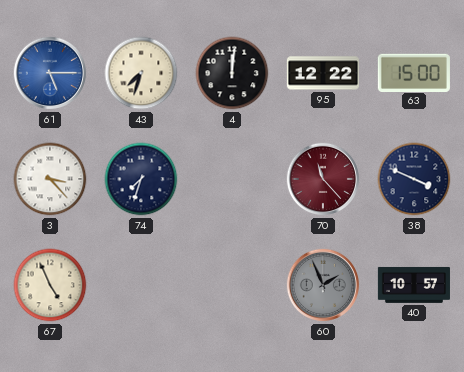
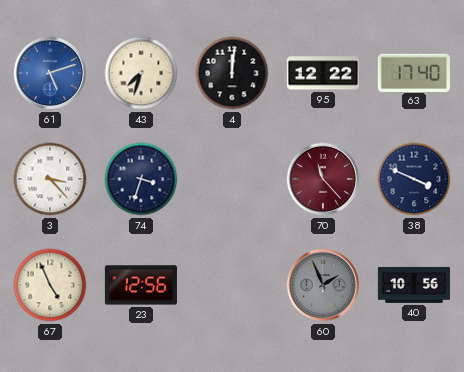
61: 5:15 -> 5:12
63: 15:00 -> 17:40
74: 7:33 -> 3:33
23: none -> 12:56
40: 10:57 -> 10:56
